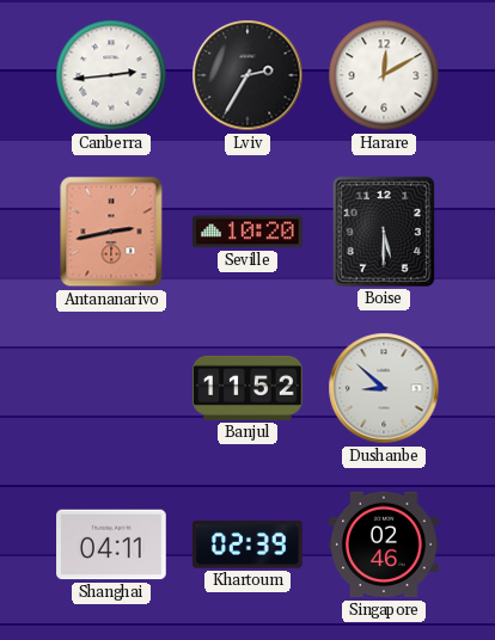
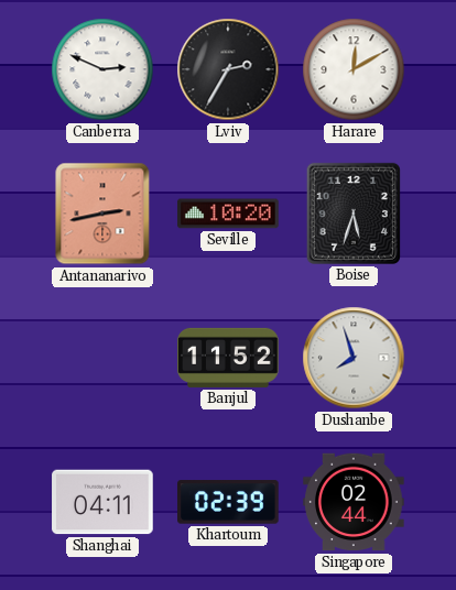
Canberra: 2:44 -> 2:49
Boise: 5:30 -> 5:33
Dushanbe: 8:52 -> 7:57
Singapore: 02:46 -> 02:44
